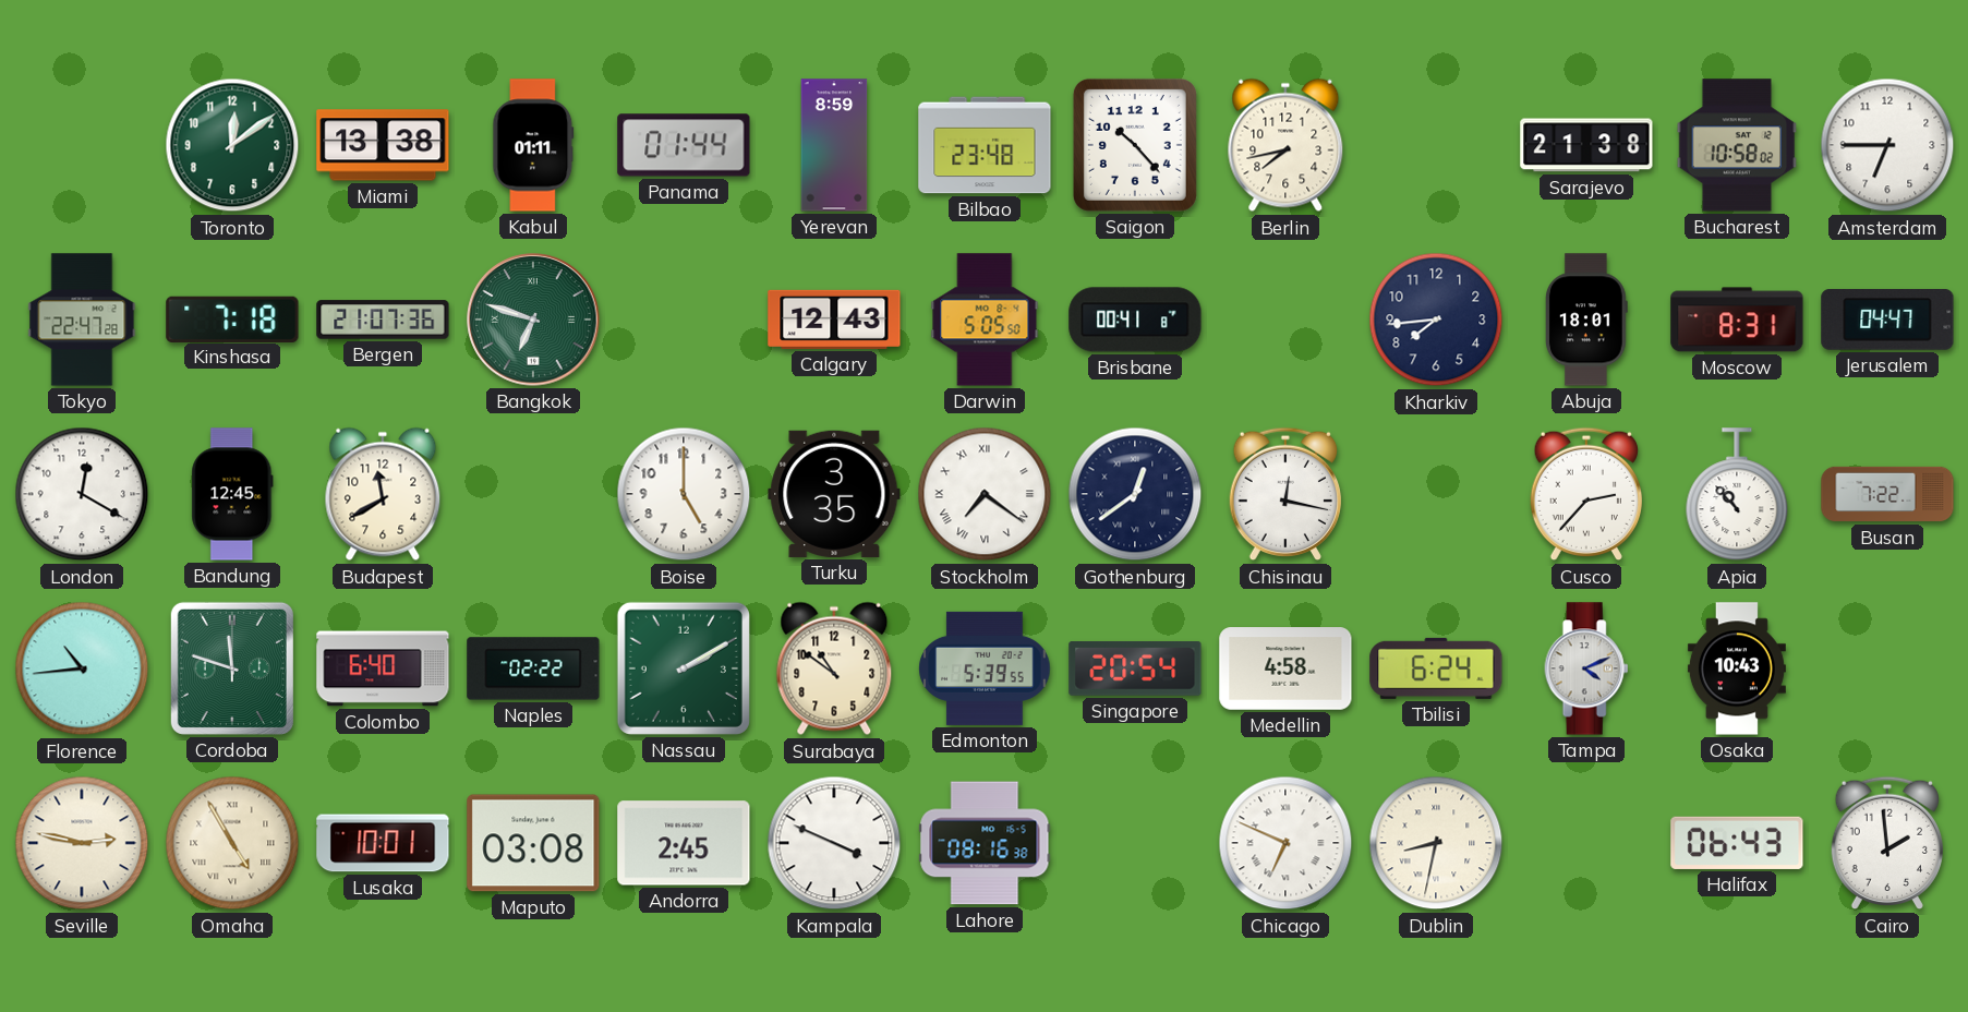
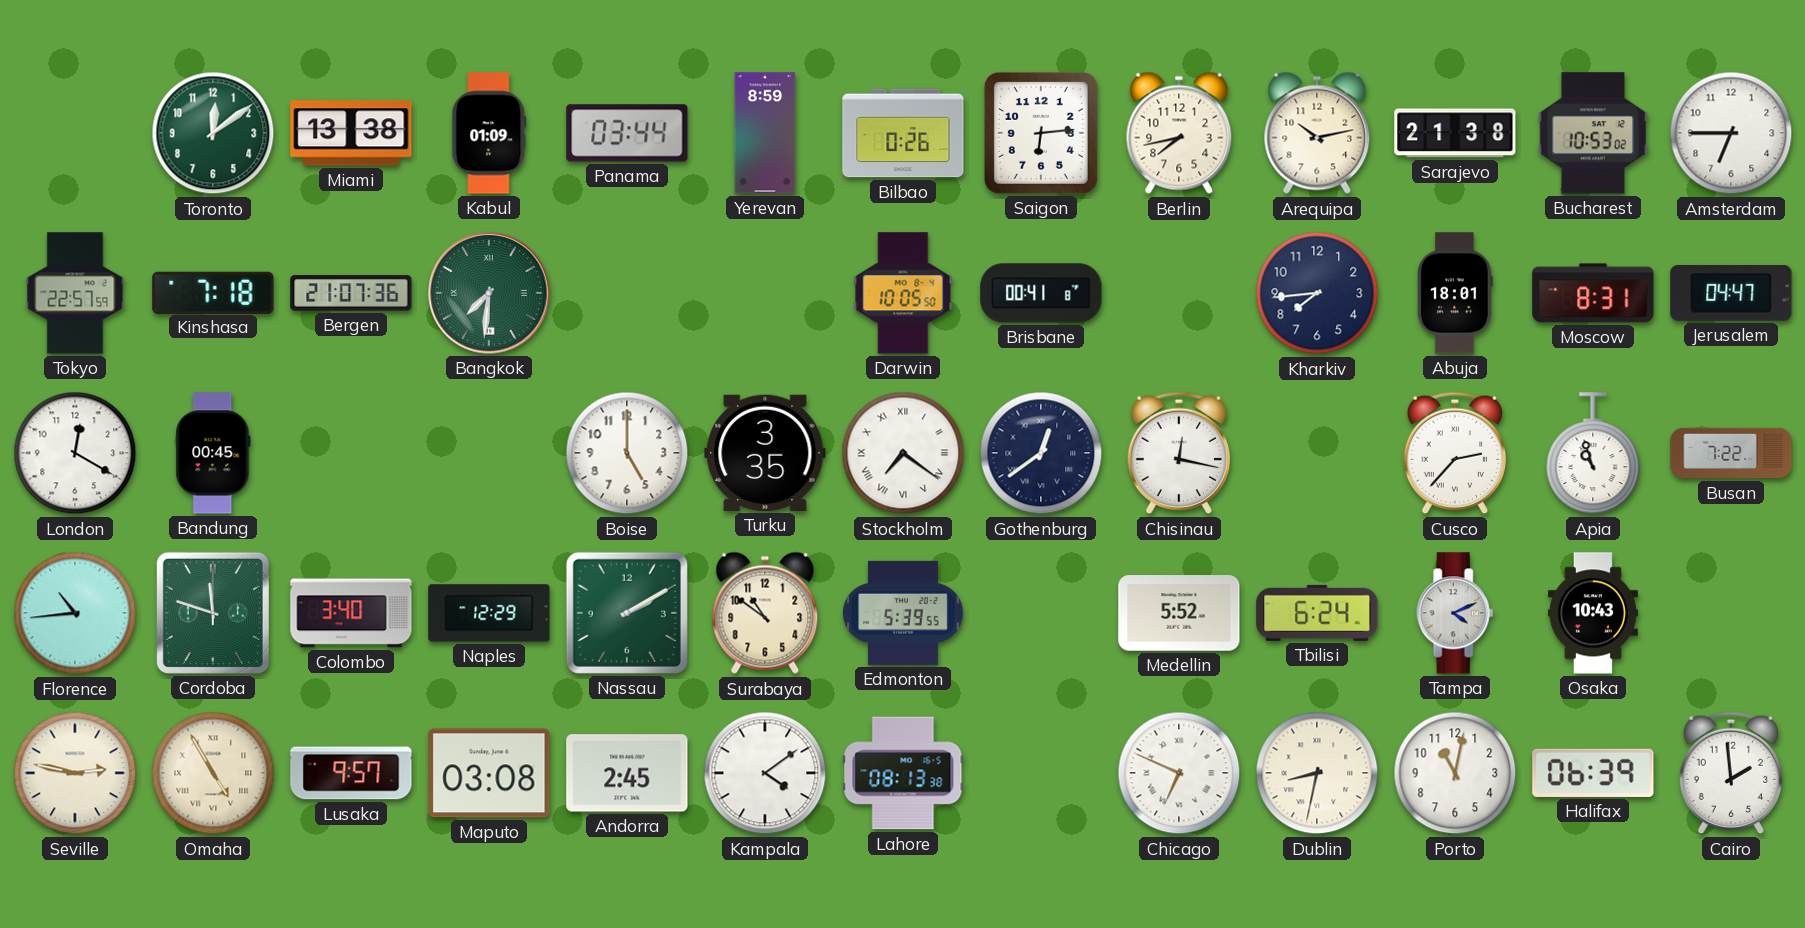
Kabul: 01:11 -> 01:09
Panama: 01:44 -> 03:44
Bilbao: 23:48 -> 0:26
Saigon: 10:23 -> 6:14
Arequipa: none -> 10:13
Bucharest: 10:58 -> 10:53
Tokyo: 22:47 -> 22:57
Bangkok: 6:48 -> 7:31
Calgary: 12:43 -> none
Darwin: 5:05 -> 10:05
Bandung: 12:45 -> 00:45
Budapest: 11:40 -> none
Apia: 10:53 -> 10:57
Colombo: 6:40 -> 3:40
Naples: 02:22 -> 12:29
Singapore: 20:54 -> none
Medellin: 4:58 -> 5:52
Lusaka: 10:01 -> 9:57
Kampala: 3:49 -> 4:09
Lahore: 08:16 -> 08:13
Porto: none -> 11:02
Halifax: 06:43 -> 06:39
